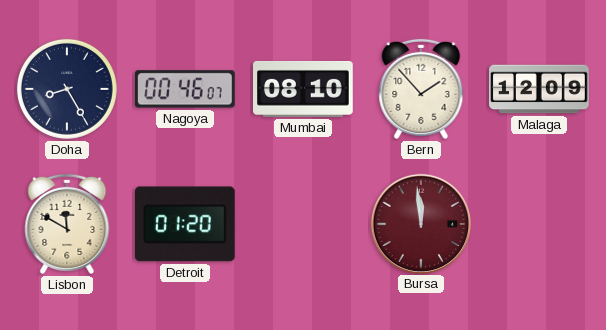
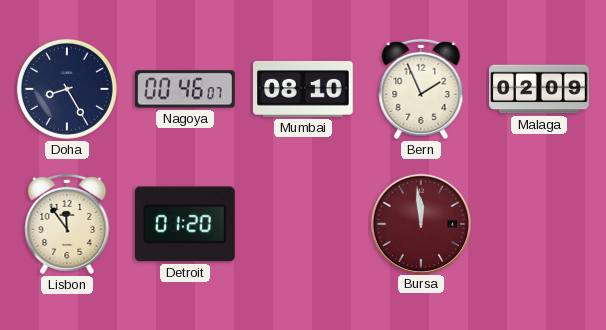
Bern: 1:53 -> 1:56
Malaga: 12:09 -> 02:09
Lisbon: 11:50 -> 11:54
